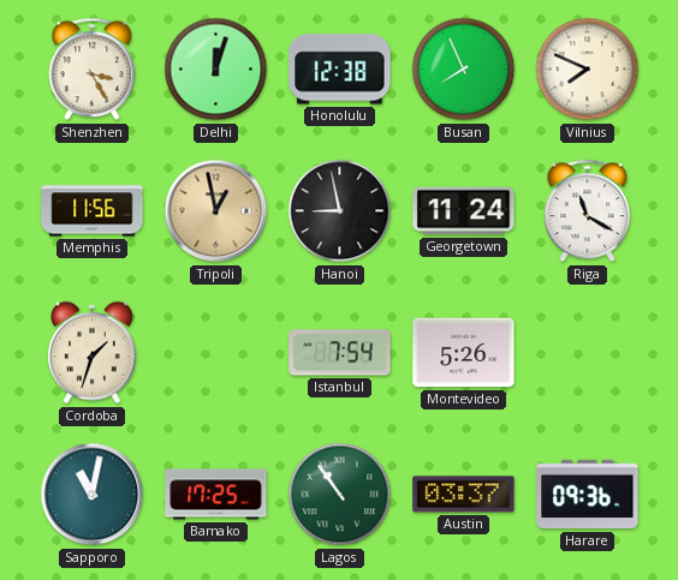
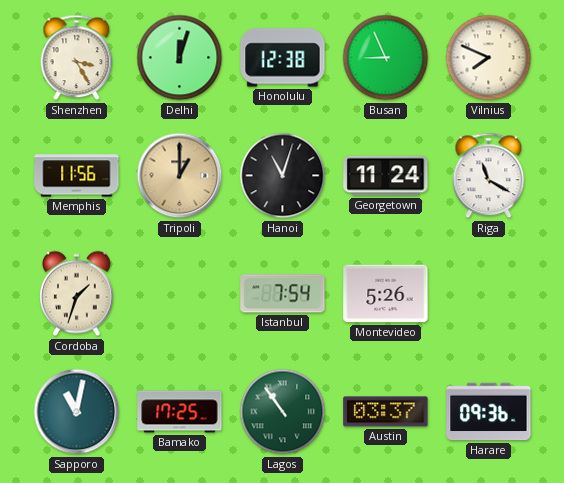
Busan: 7:56 -> 8:56
Tripoli: 12:58 -> 1:00
Hanoi: 8:58 -> 11:03
